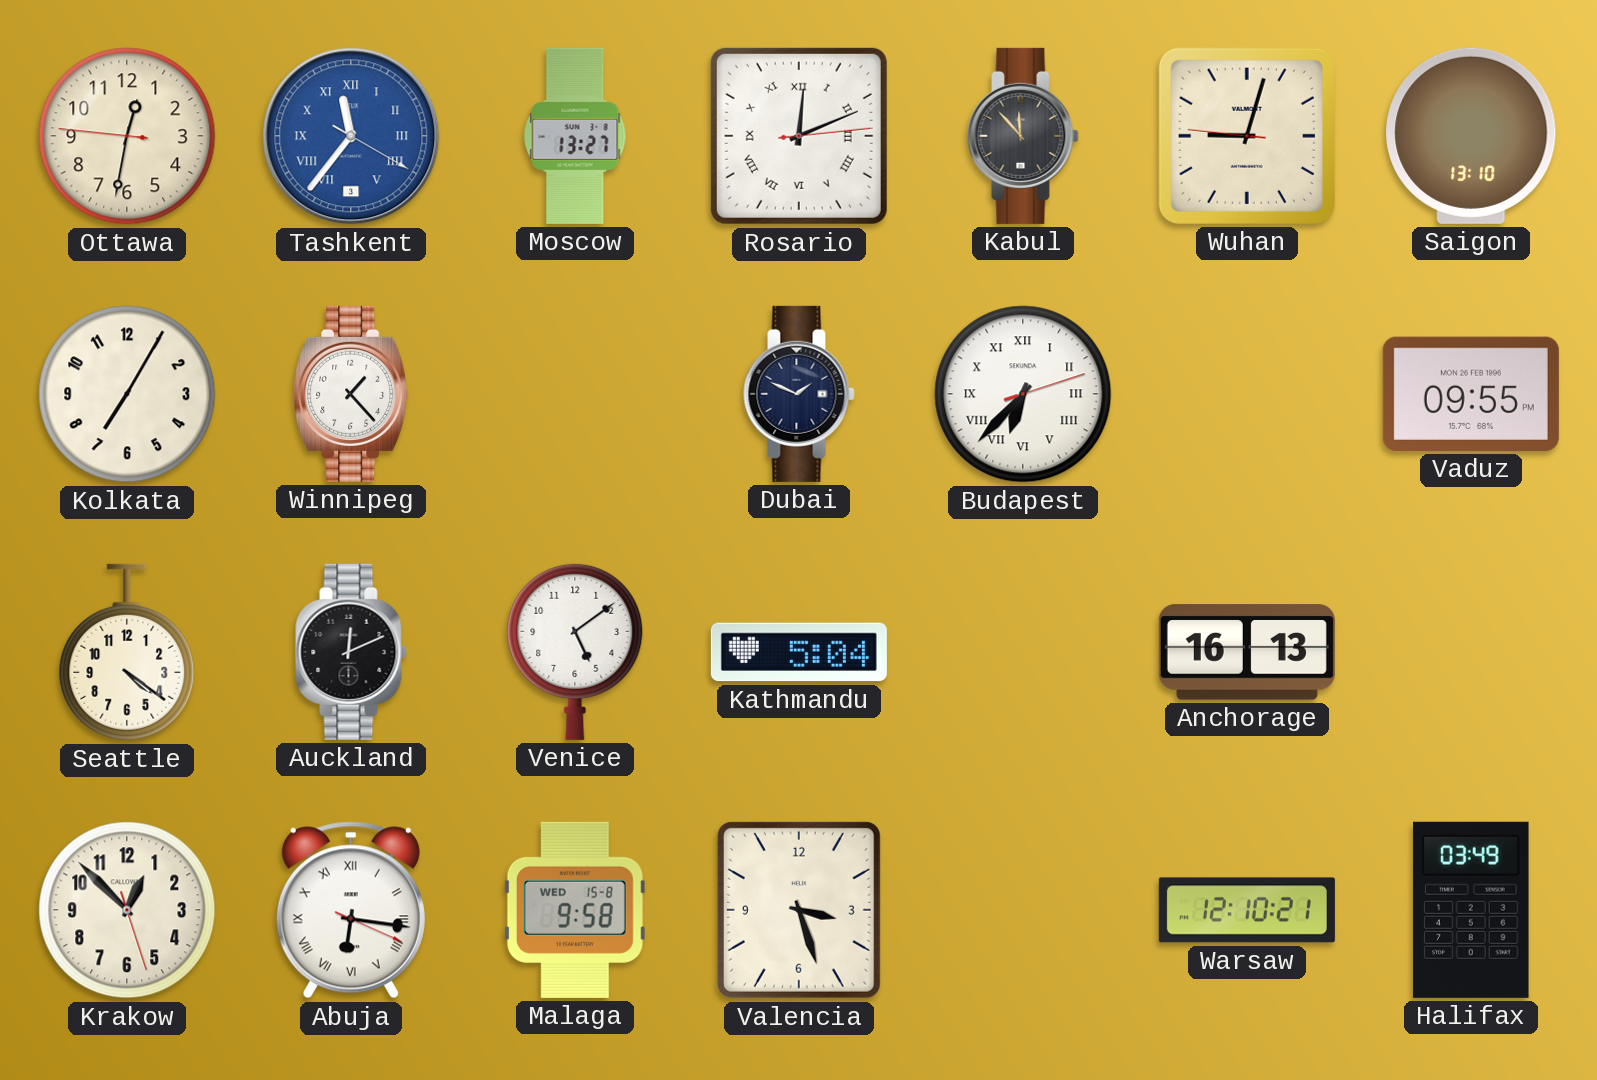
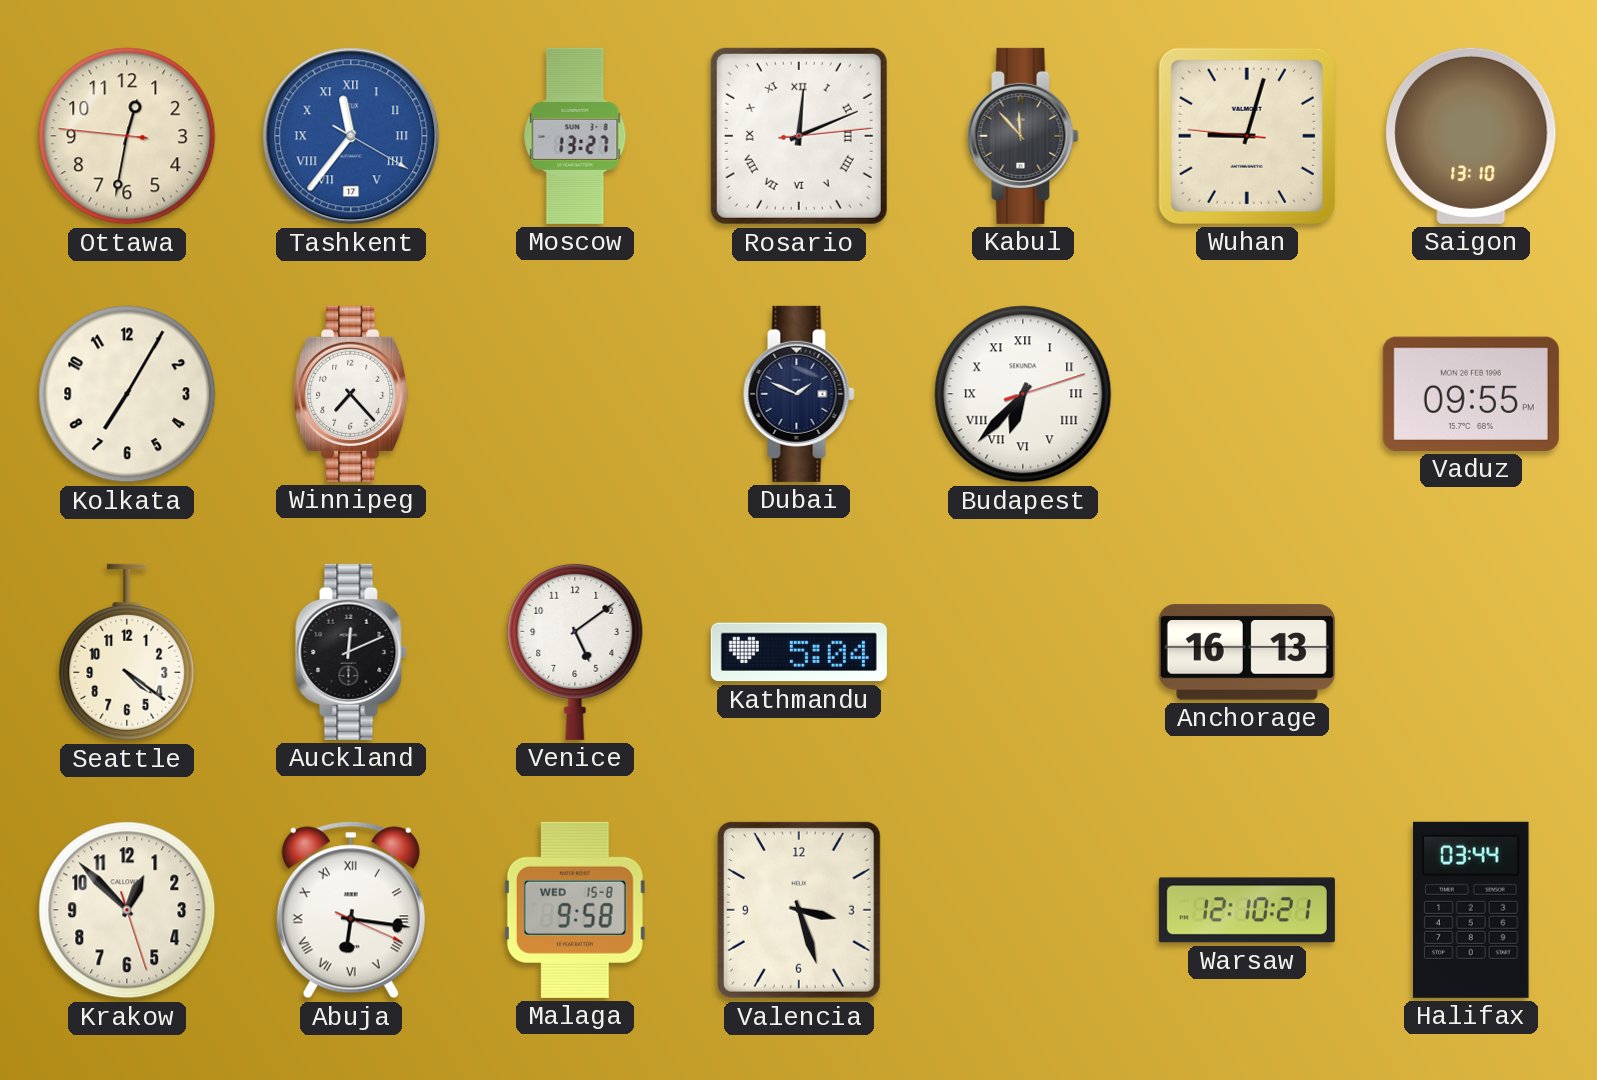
Tashkent date: 3 -> 17
Winnipeg: 1:23 -> 7:23
Halifax: 03:49 -> 03:44
